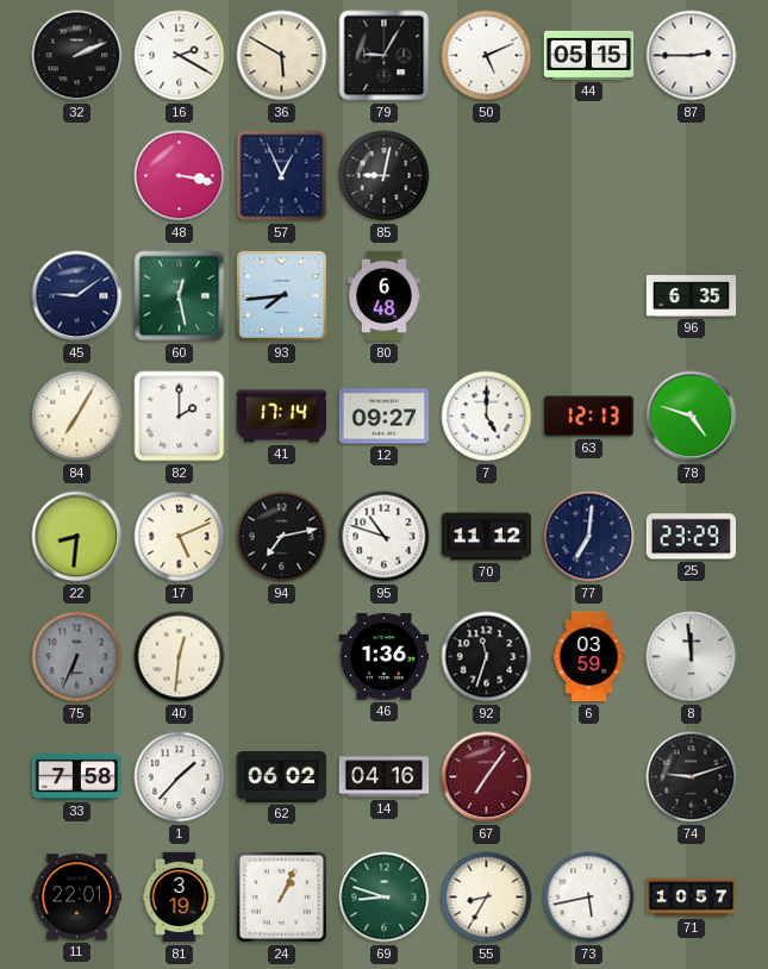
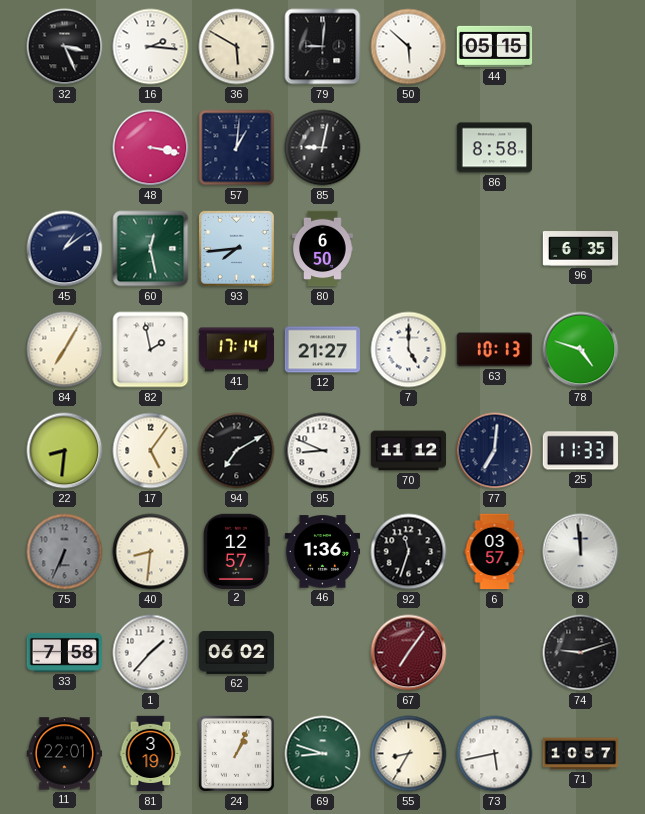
32: 2:11 -> 3:26
16: 2:20 -> 2:16
79: 9:05 -> 9:01
50: 5:11 -> 5:52
87: 2:45 -> none
57: 12:56 -> 1:01
86: none -> 8:58
45: 9:09 -> 1:09
80: 6:48 -> 6:50
82: 2:00 -> 1:58
12: 09:27 -> 21:27
63: 12:13 -> 10:13
17: 5:11 -> 5:06
94: 7:13 -> 7:10
95: 10:48 -> 8:49
25: 23:29 -> 11:33
40: 12:31 -> 8:31
2: none -> 12:57
6: 03:59 -> 03:57
14: 04:16 -> none
